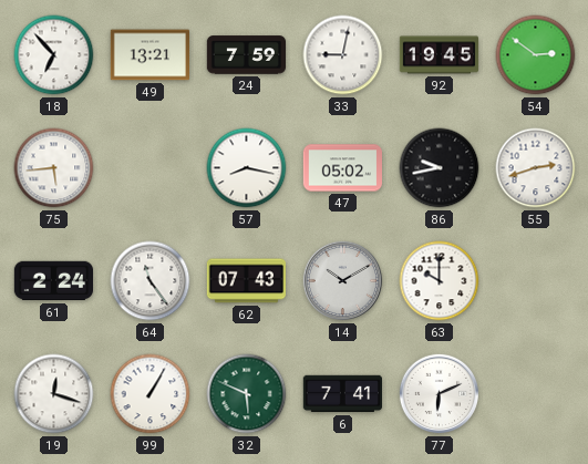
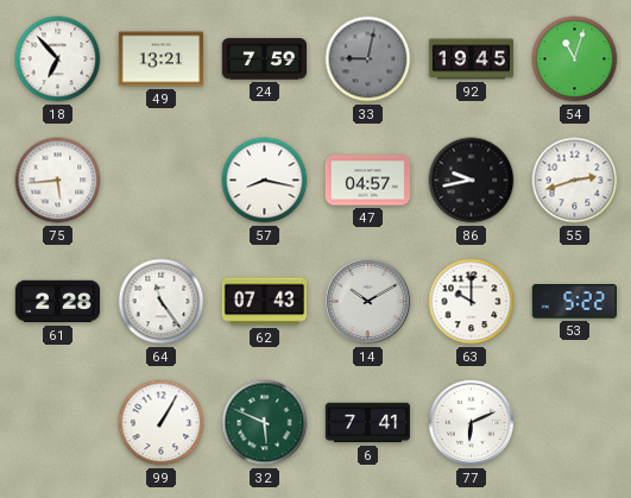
33 dial: white -> grey
54: 2:51 -> 11:03
47: 05:02 -> 04:57
61: 2:24 -> 2:28
53: none -> 5:22
19: 12:18 -> none
